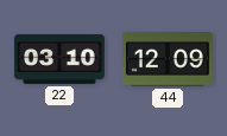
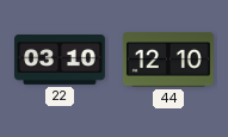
44: 12:09 -> 12:10
